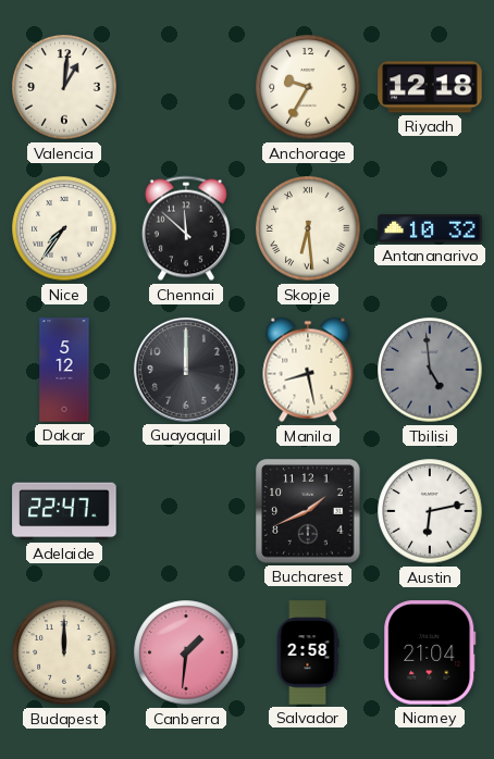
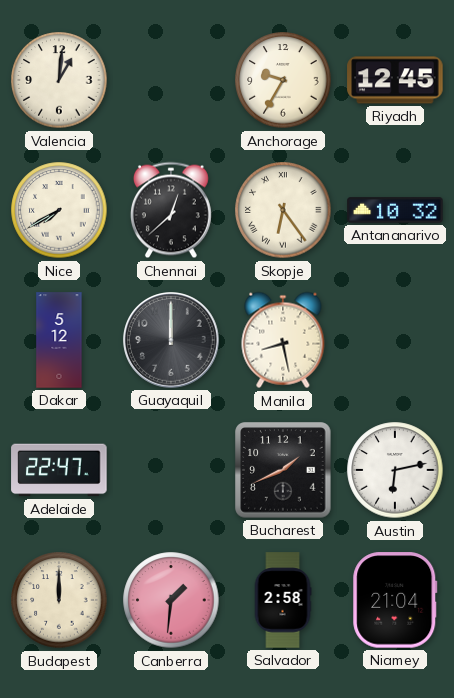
Riyadh: 12:18 -> 12:45
Nice: 7:36 -> 7:40
Chennai: 11:52 -> 12:38
Skopje: 6:29 -> 6:24
Tbilisi: 4:59 -> none
